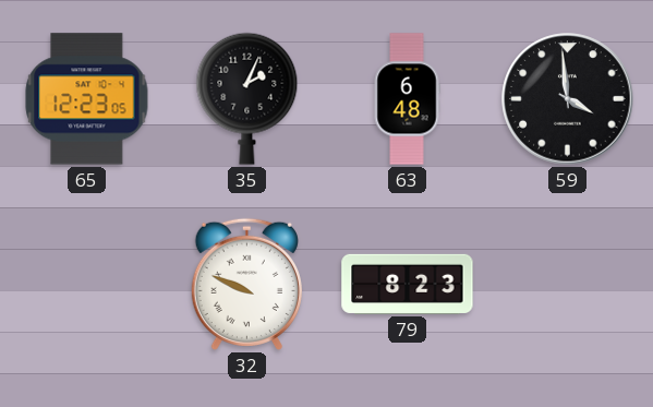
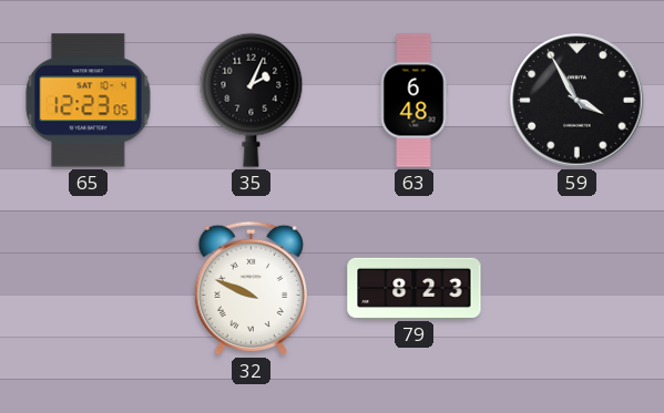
59: 3:59 -> 3:55
